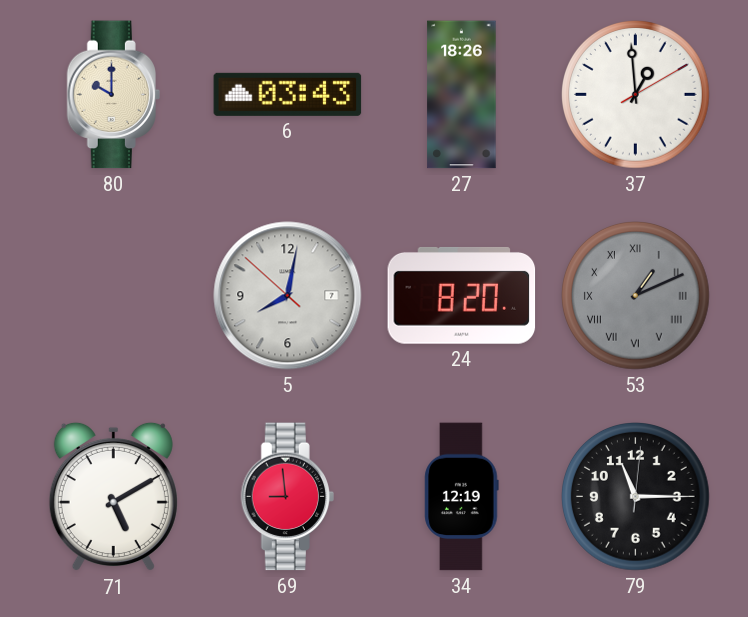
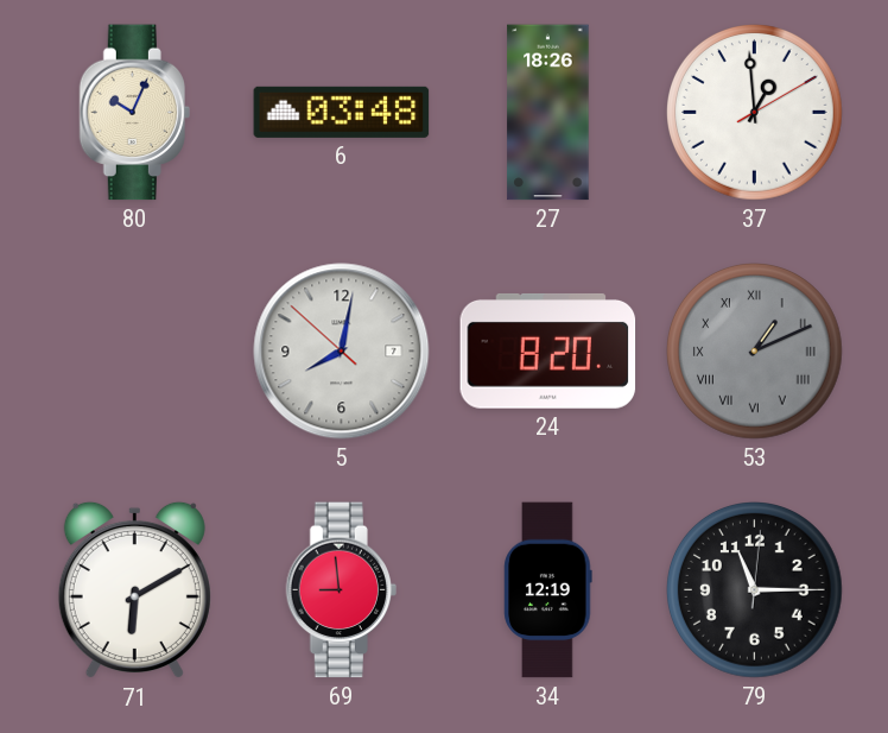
80: 10:00 -> 10:04
6: 03:43 -> 03:48
71: 5:10 -> 6:10
